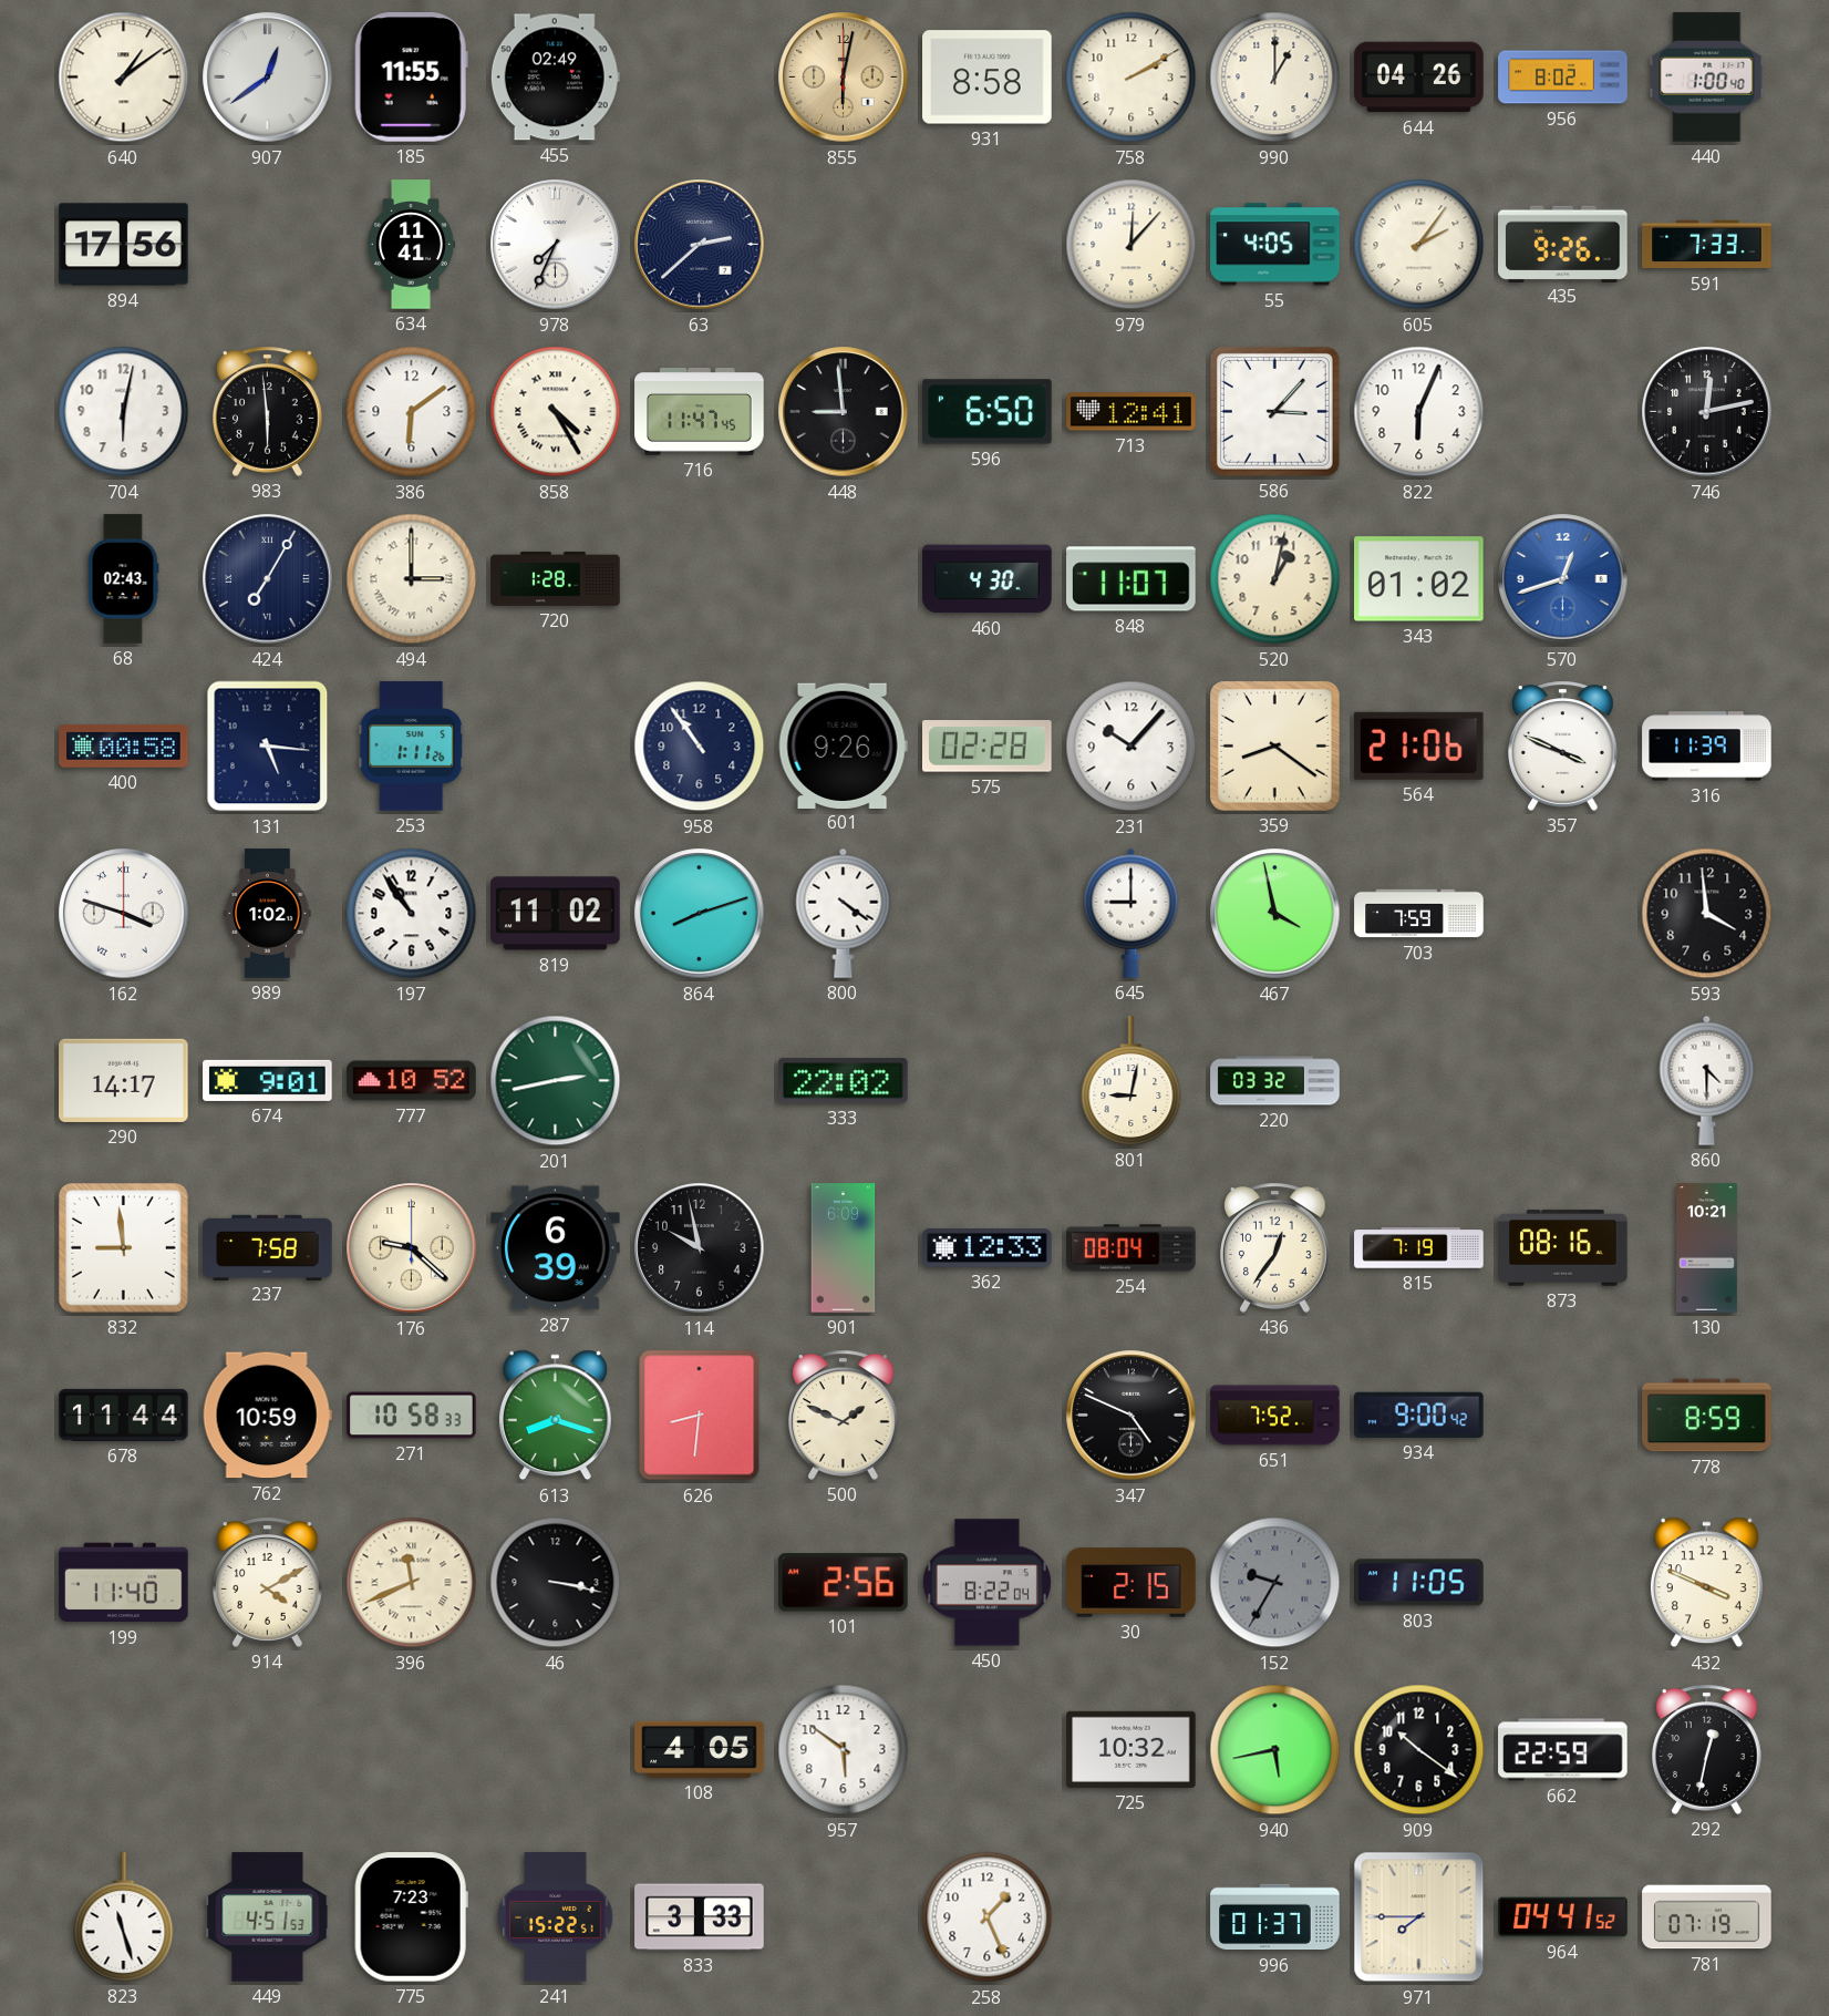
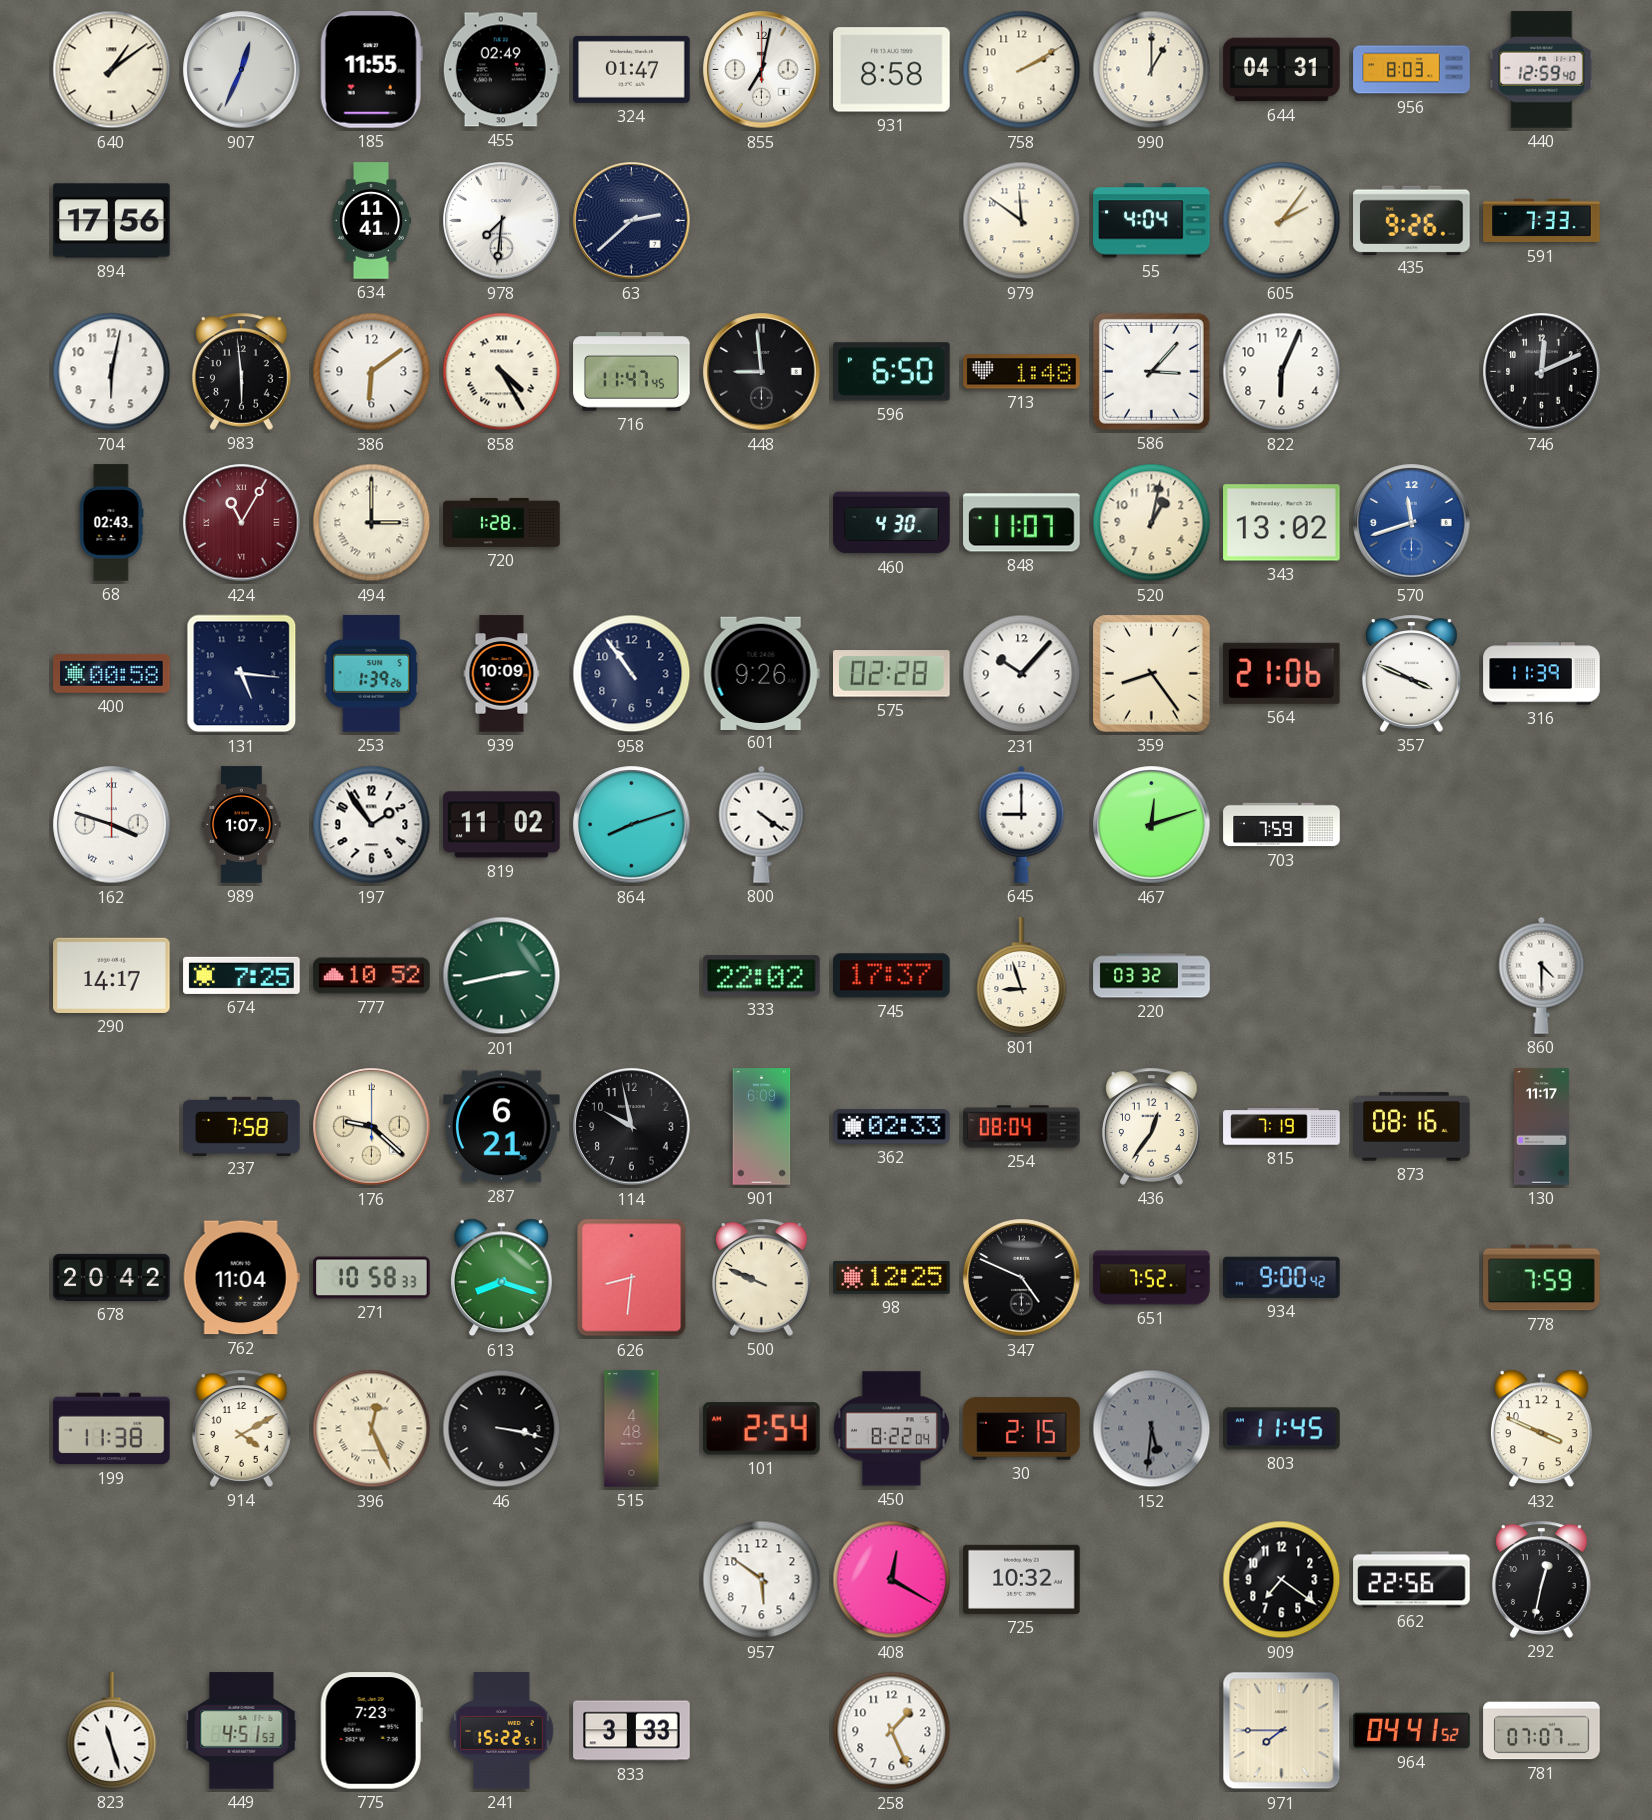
907: 12:39 -> 12:34
324: none -> 01:47
855: 6:02 -> 7:02
855 dial: champagne -> white
644: 04:26 -> 04:31
956: 8:02 -> 8:03
440: 1:00 -> 12:59
978: 7:34 -> 7:31
979: 12:07 -> 11:51
55: 4:05 -> 4:04
713: 12:41 -> 1:48
746: 12:13 -> 12:11
424: 7:05 -> 11:05
424 dial: navy -> burgundy
343: 01:02 -> 13:02
570: 12:42 -> 11:42
253: 1:11 -> 1:39
939: none -> 10:09
359: 8:21 -> 8:24
989: 1:02 -> 1:07
197: 10:54 -> 1:54
467: 3:58 -> 12:12
593: 3:59 -> none
674: 9:01 -> 7:25
745: none -> 17:37
801: 9:02 -> 8:57
832: 8:59 -> none
287: 6:39 -> 6:21
362: 12:33 -> 02:33
130: 10:21 -> 11:17
678: 11:44 -> 20:42
762: 10:59 -> 11:04
500: 1:49 -> 9:49
98: none -> 12:25
778: 8:59 -> 7:59
199: 11:40 -> 11:38
396: 11:41 -> 12:26
515: none -> 4:48
101: 2:56 -> 2:54
152: 9:35 -> 5:31
803: 11:05 -> 11:45
108: 4:05 -> none
408: none -> 12:20
940: 5:43 -> none
909: 10:21 -> 7:21
662: 22:59 -> 22:56
996: 01:37 -> none
781: 07:19 -> 07:07
